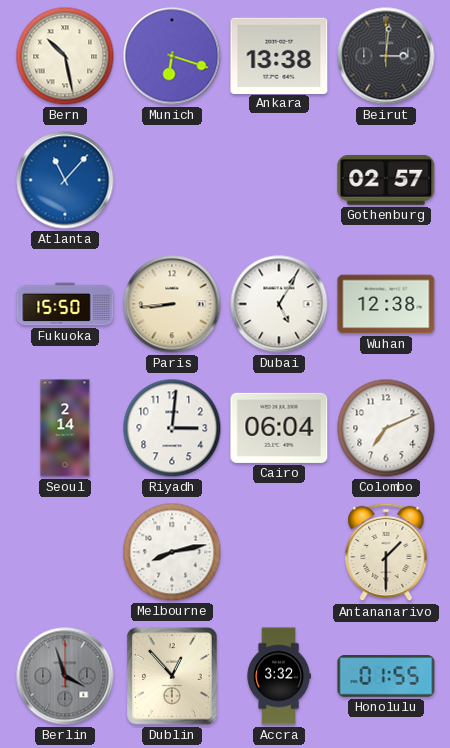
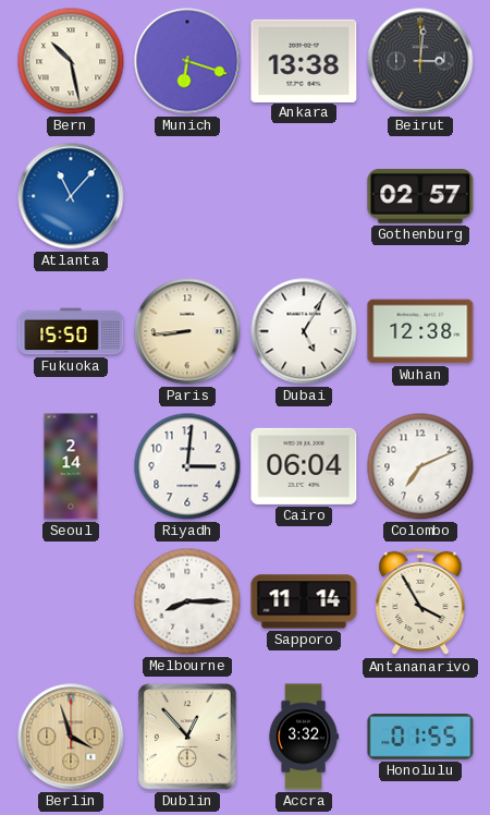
Melbourne: 8:13 -> 8:15
Sapporo: none -> 11:14
Antananarivo: 1:30 -> 3:55
Berlin dial: grey -> champagne
